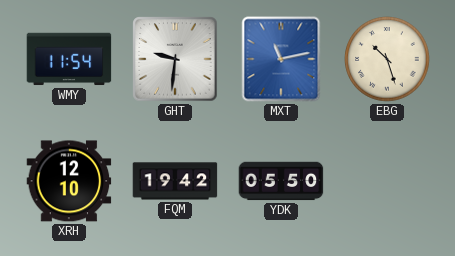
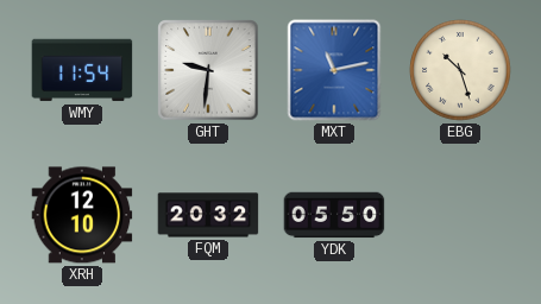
FQM: 19:42 -> 20:32
